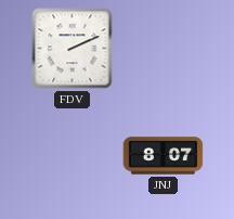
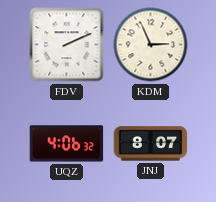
KDM: none -> 2:56
UQZ: none -> 4:06
